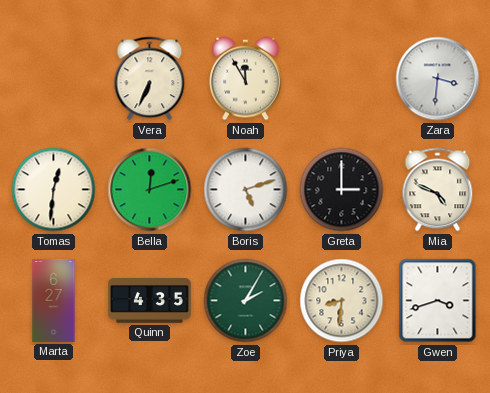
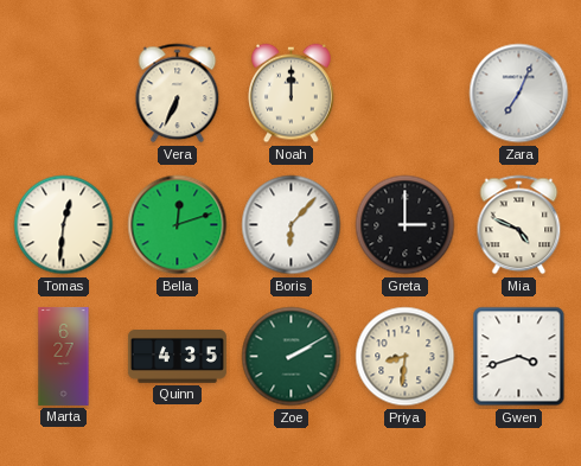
Noah: 11:55 -> 12:00
Zara: 3:31 -> 7:04
Boris: 5:12 -> 6:07
Zoe: 2:05 -> 2:10
